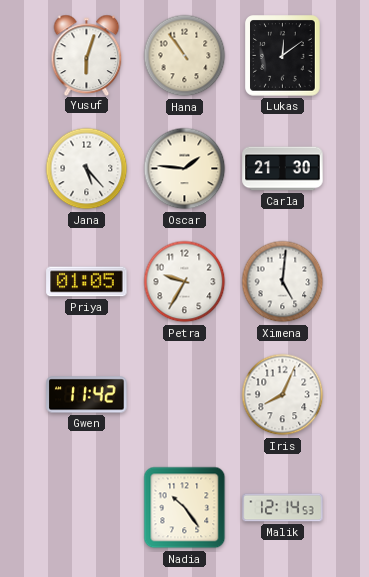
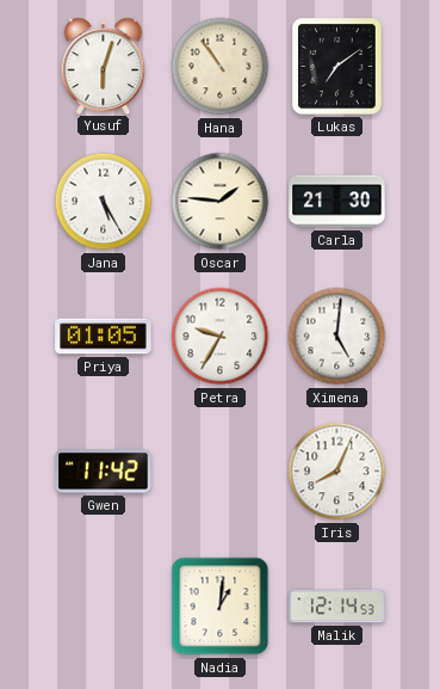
Lukas: 12:09 -> 7:09
Jana: 5:23 -> 5:25
Nadia: 10:24 -> 1:01
